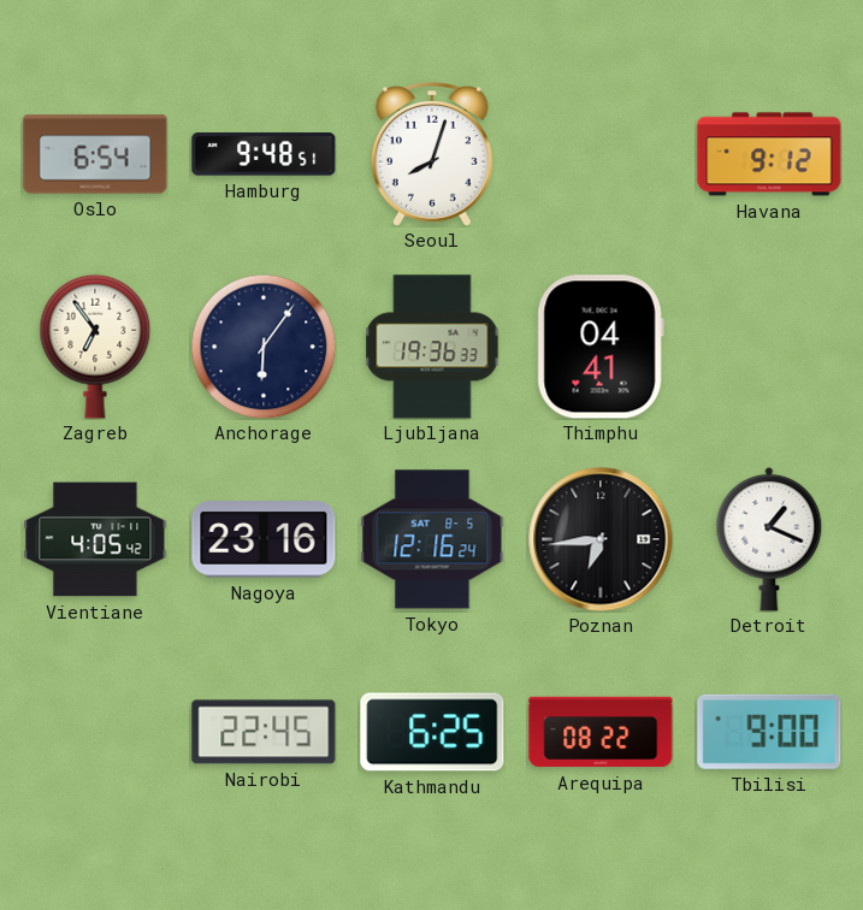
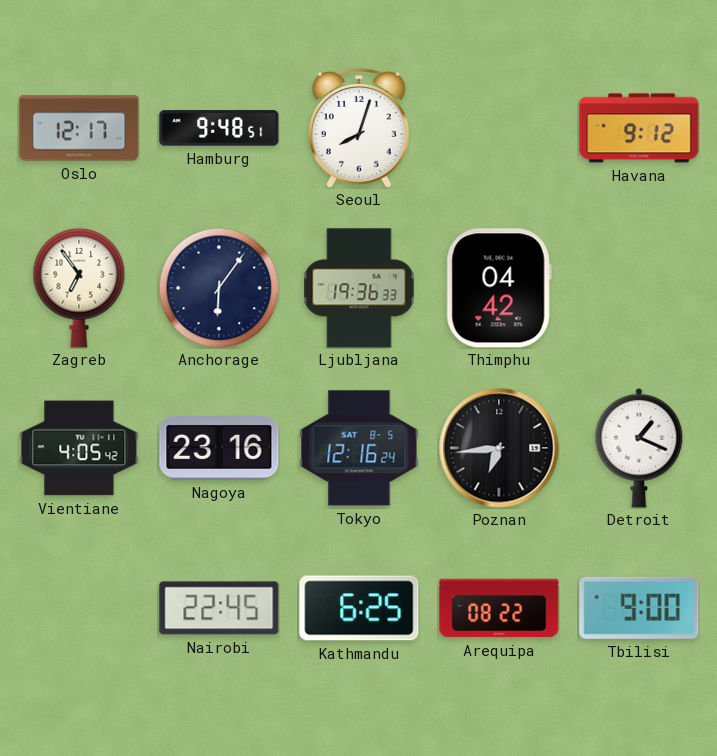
Oslo: 6:54 -> 12:17
Thimphu: 04:41 -> 04:42
